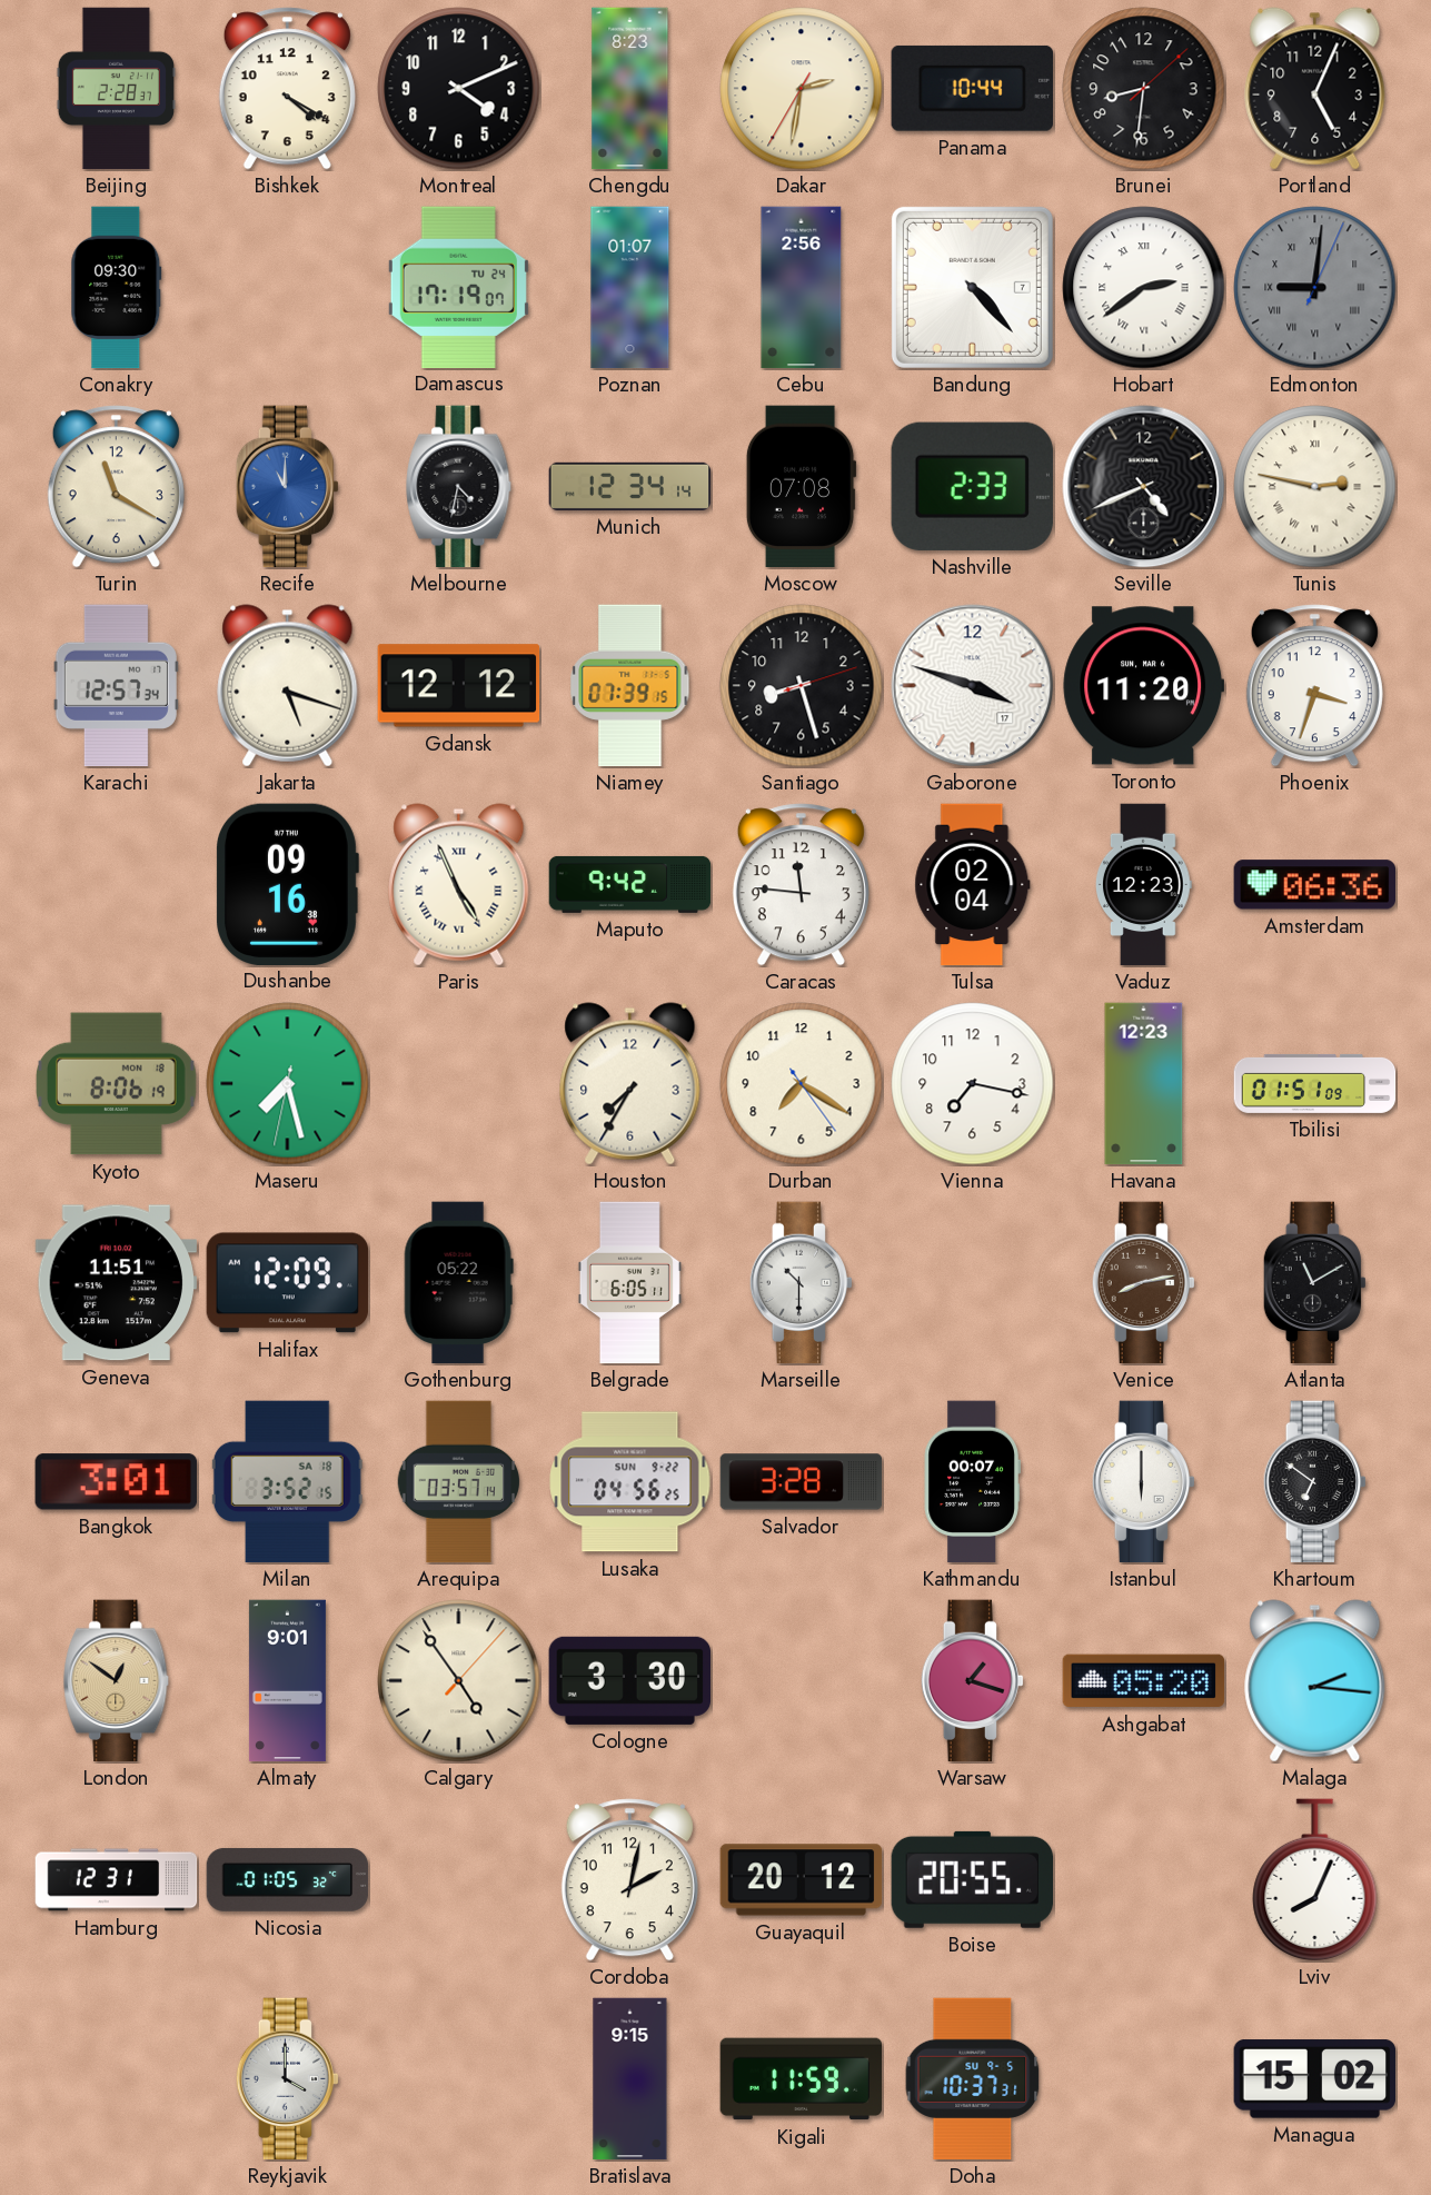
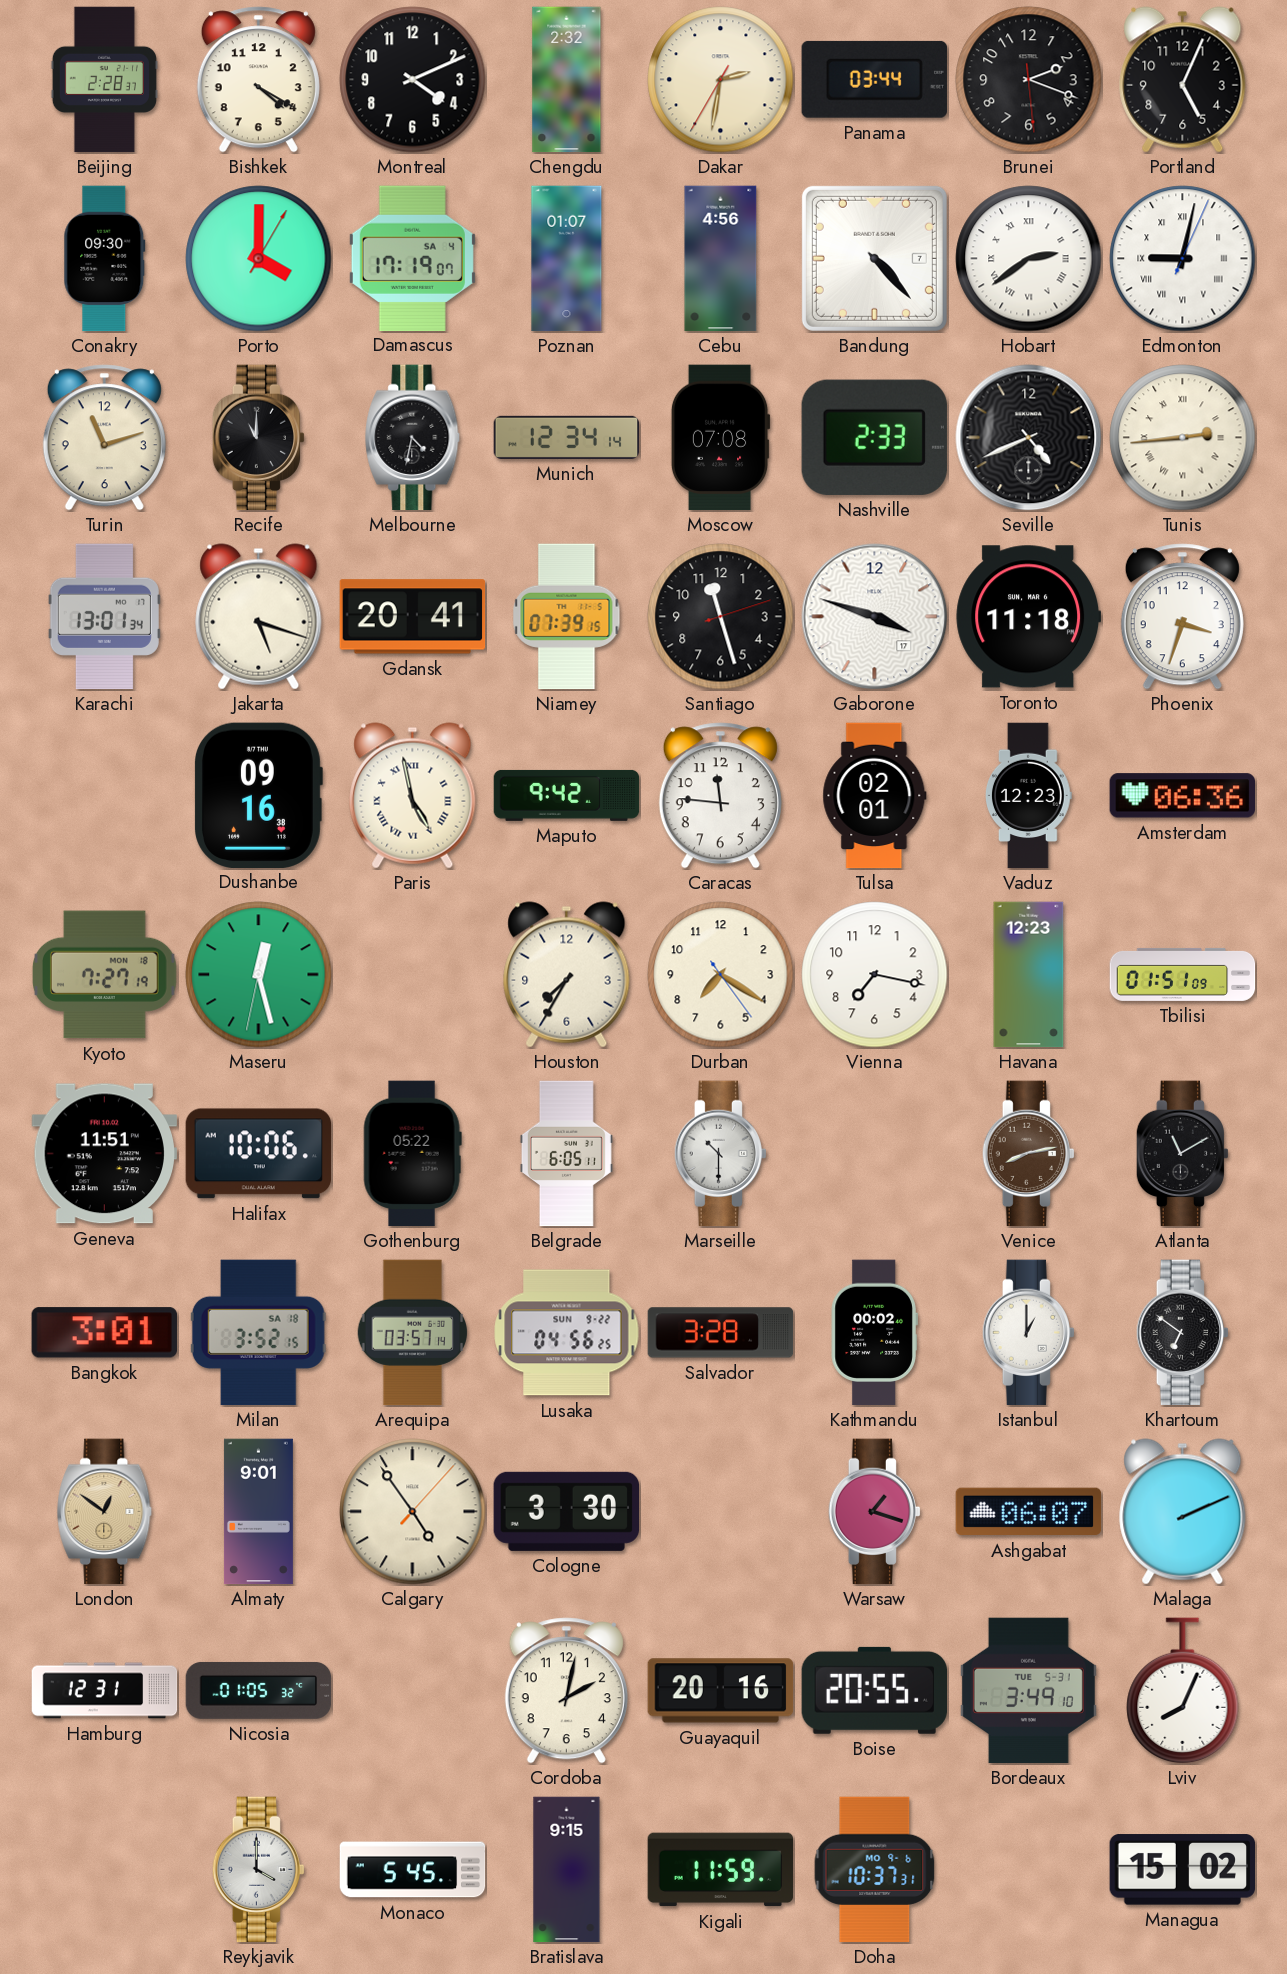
Chengdu: 8:23 -> 2:32
Panama: 10:44 -> 03:44
Brunei: 8:31 -> 2:18
Porto: none -> 4:00
Damascus date: TU 24 -> SA 4
Cebu: 2:56 -> 4:56
Edmonton: 9:01 -> 9:02
Edmonton dial: grey -> white
Turin: 11:20 -> 11:12
Recife dial: blue -> black
Tunis: 2:47 -> 2:44
Karachi: 12:57 -> 13:01
Gdansk: 12:12 -> 20:41
Santiago: 8:27 -> 11:27
Toronto: 11:20 -> 11:18
Paris: 4:56 -> 4:58
Tulsa: 02:04 -> 02:01
Kyoto: 8:06 -> 7:27
Maseru: 7:27 -> 12:27
Halifax: 12:09 -> 10:06
Kathmandu: 00:07 -> 00:02
Istanbul: 6:00 -> 1:00
Ashgabat: 05:20 -> 06:07
Malaga: 2:16 -> 2:11
Guayaquil: 20:12 -> 20:16
Bordeaux: none -> 3:49
Monaco: none -> 5:45
Doha date: SU 9-5 -> MO 9-6
